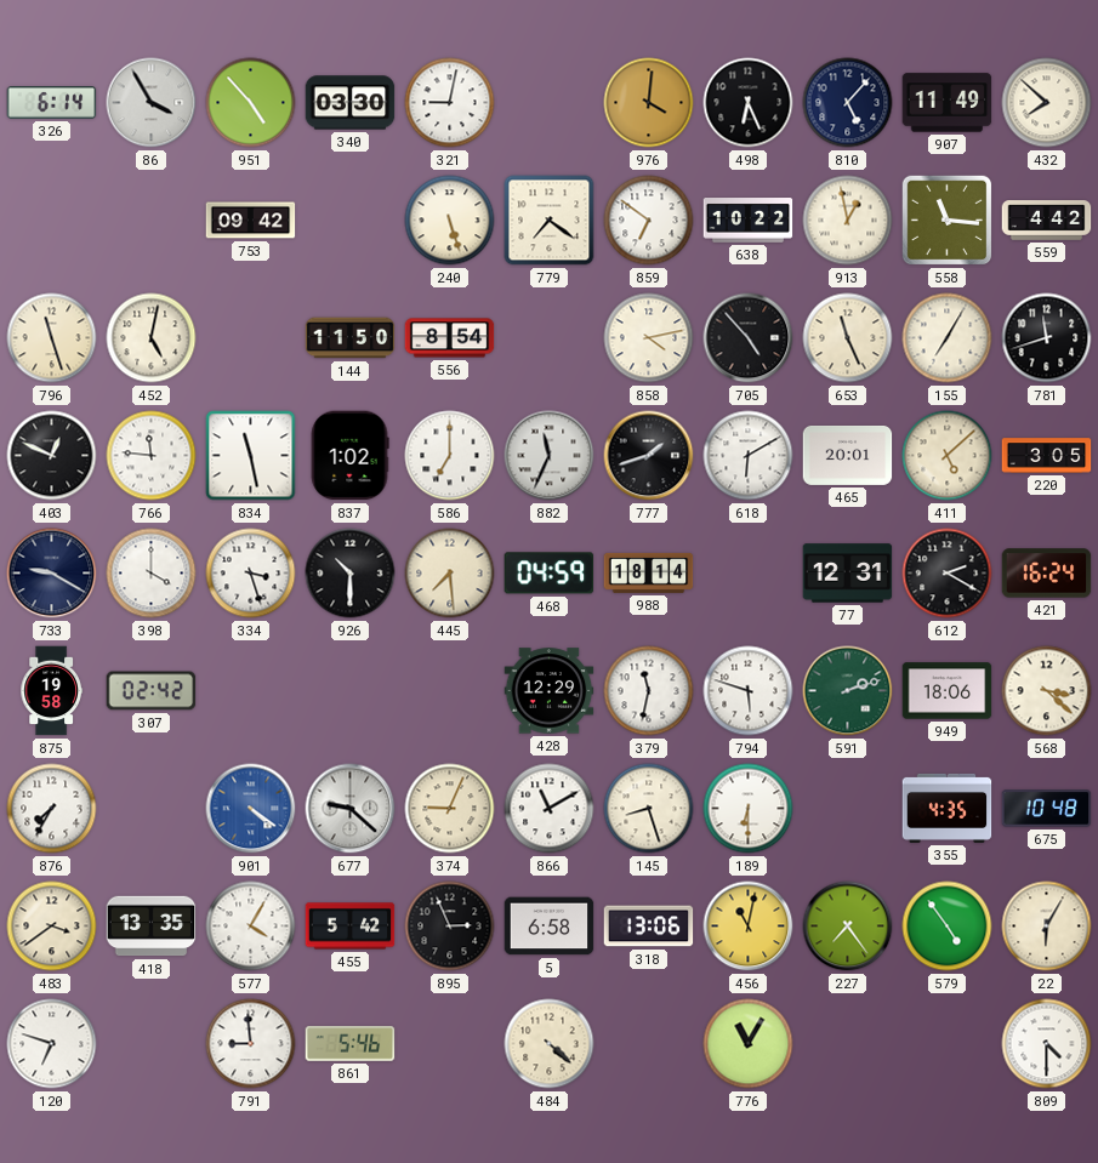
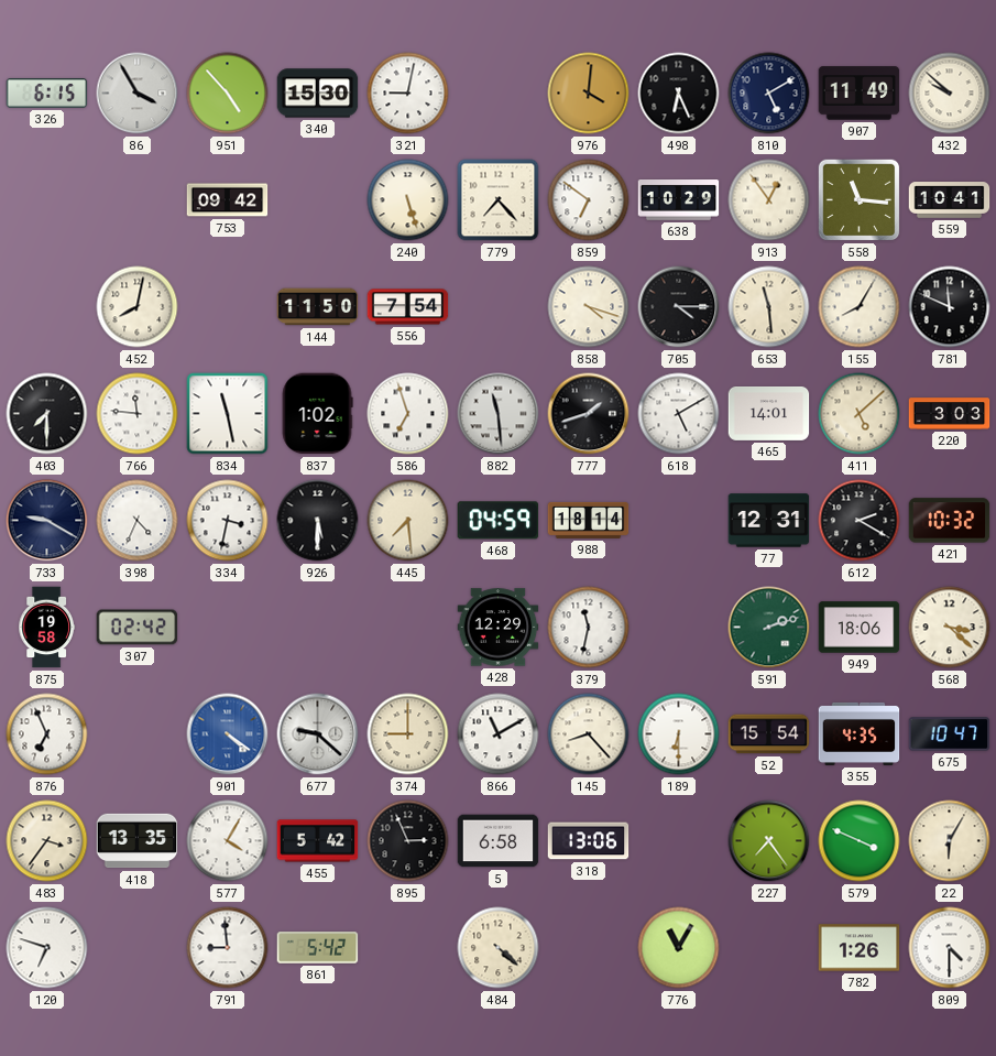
326: 6:14 -> 6:15
340: 03:30 -> 15:30
810: 5:07 -> 5:10
432: 7:52 -> 9:52
779: 7:21 -> 7:23
638: 10:22 -> 10:29
913: 12:58 -> 12:54
559: 4:42 -> 10:41
796: 11:27 -> none
452: 5:02 -> 8:02
556: 8:54 -> 7:54
858: 4:13 -> 4:18
705: 4:53 -> 4:15
653: 11:26 -> 11:29
155: 7:05 -> 8:05
781: 11:42 -> 11:49
403: 12:49 -> 7:30
586: 7:00 -> 6:57
882: 11:34 -> 11:29
618: 6:10 -> 5:10
465: 20:01 -> 14:01
220: 3:05 -> 3:03
398: 4:00 -> 4:34
334: 3:27 -> 3:32
926: 10:30 -> 5:30
421: 16:24 -> 10:32
794: 5:48 -> none
876: 7:35 -> 6:56
374: 9:04 -> 9:00
145: 8:27 -> 8:23
52: none -> 15:54
675: 10:48 -> 10:47
483: 3:39 -> 3:36
456: 11:02 -> none
579: 4:54 -> 3:49
861: 5:46 -> 5:42
782: none -> 1:26
